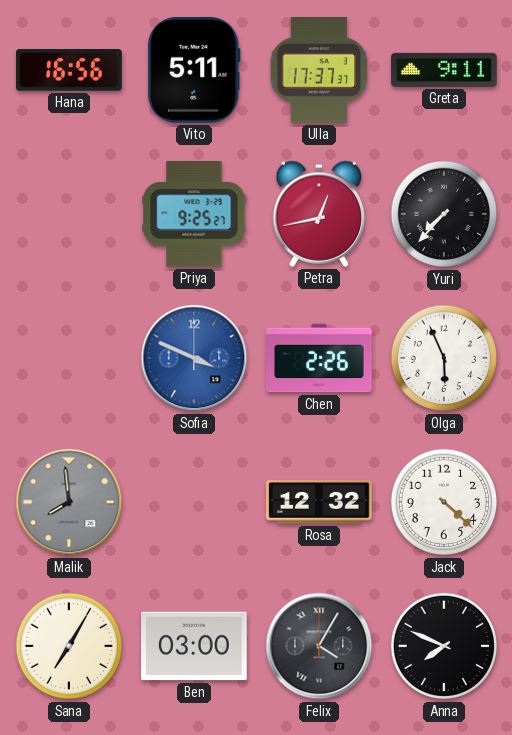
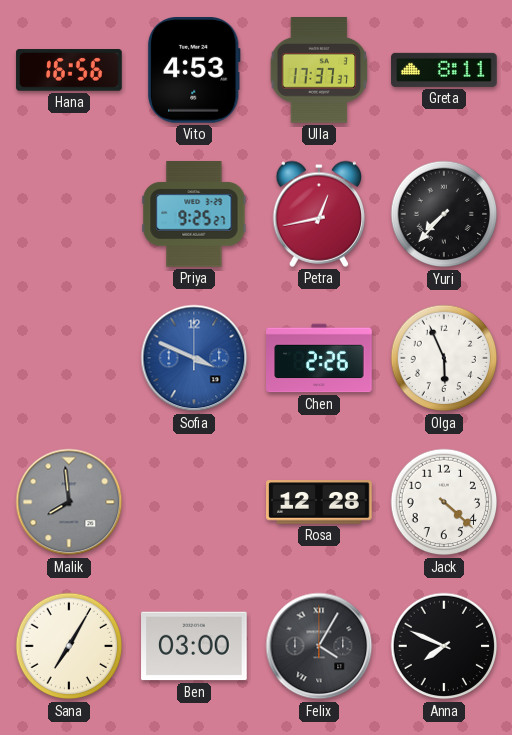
Vito: 5:11 -> 4:53
Greta: 9:11 -> 8:11
Rosa: 12:32 -> 12:28
